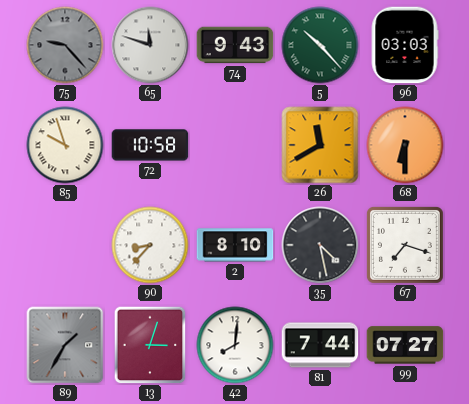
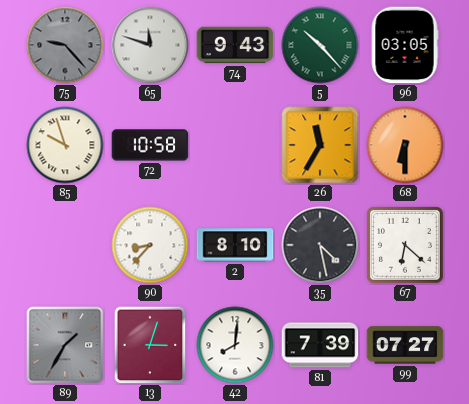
96: 03:03 -> 03:05
26: 11:40 -> 11:35
67: 7:18 -> 6:22
81: 7:44 -> 7:39
